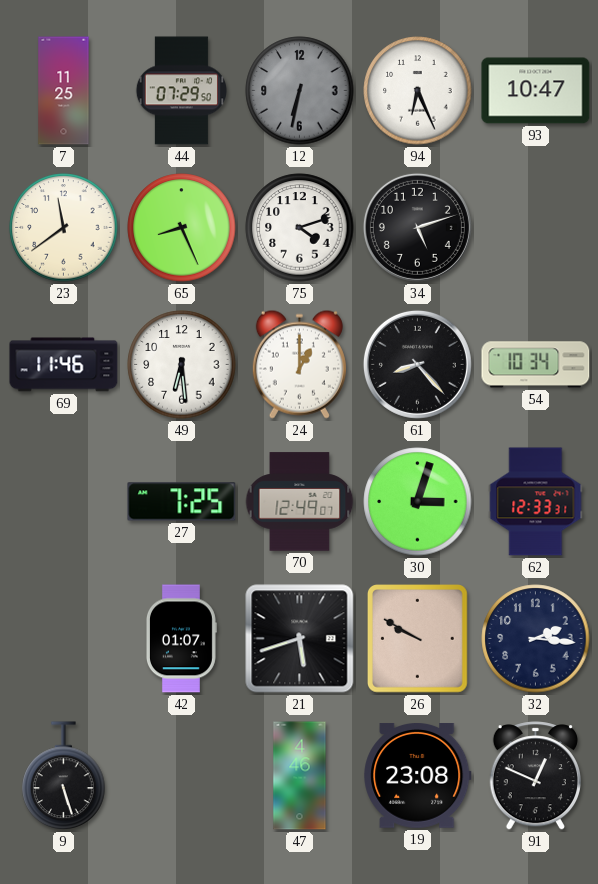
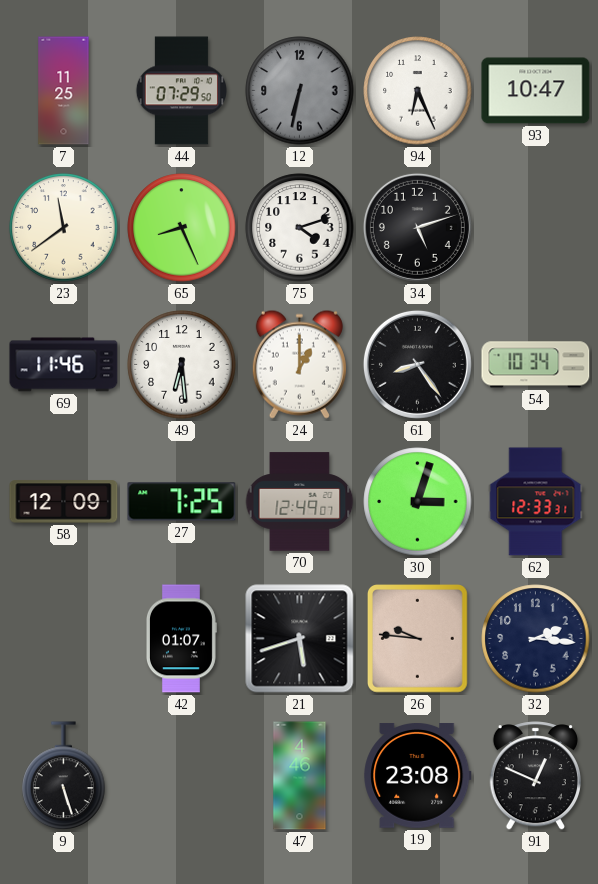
61: 8:23 -> 8:24
58: none -> 12:09
26: 9:50 -> 9:46
